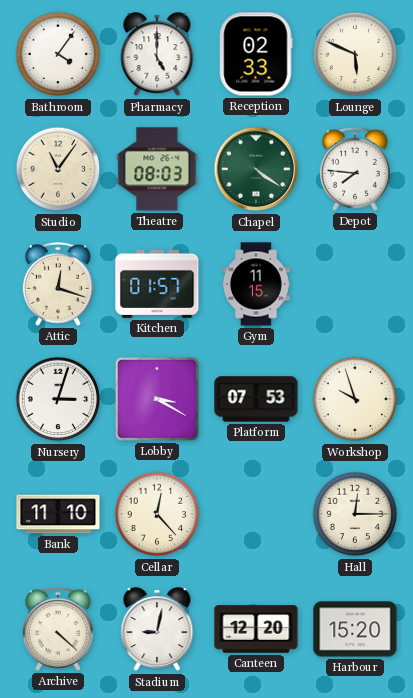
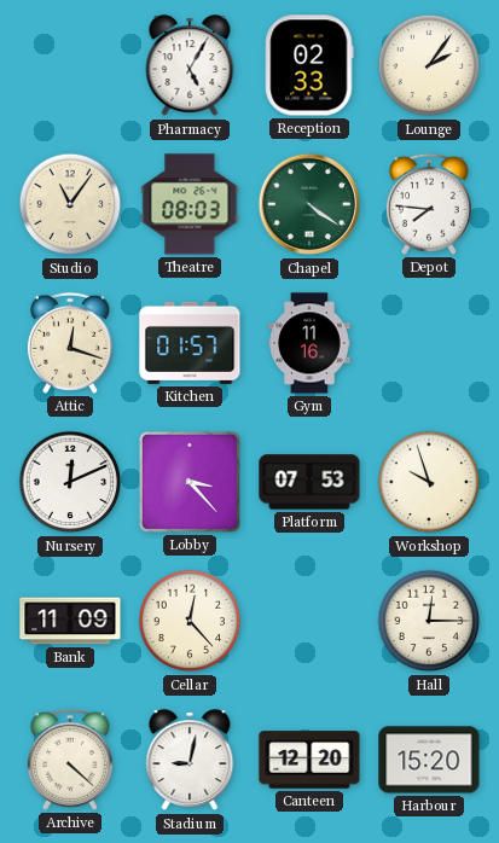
Bathroom: 4:06 -> none
Pharmacy: 5:00 -> 5:05
Lounge: 5:49 -> 2:06
Gym: 11:15 -> 11:16
Nursery: 3:03 -> 12:11
Lobby: 3:20 -> 3:23
Bank: 11:10 -> 11:09
